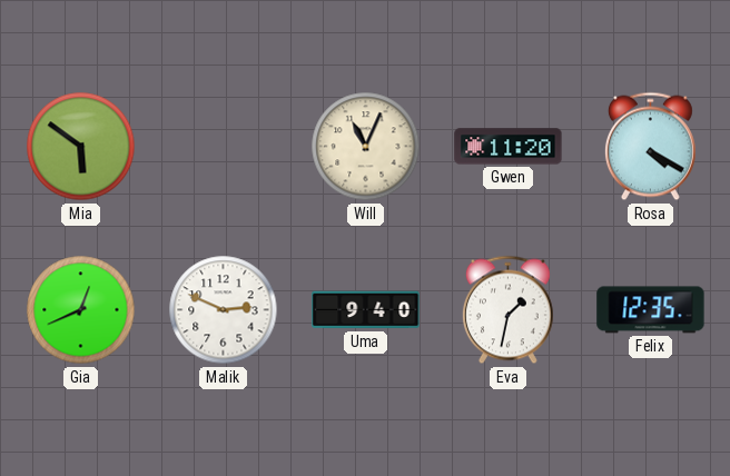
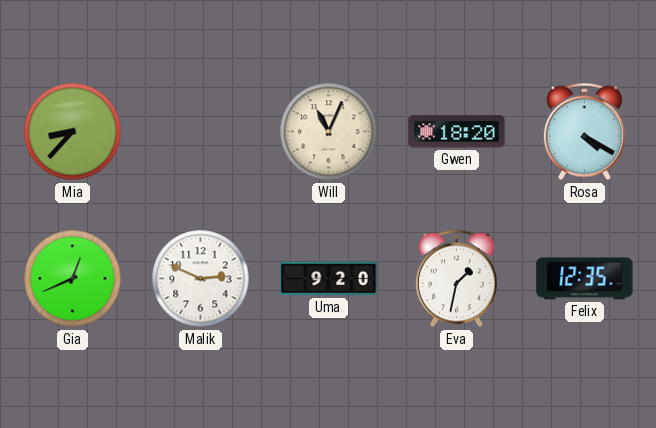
Mia: 5:51 -> 8:37
Gwen: 11:20 -> 18:20
Uma: 9:40 -> 9:20
